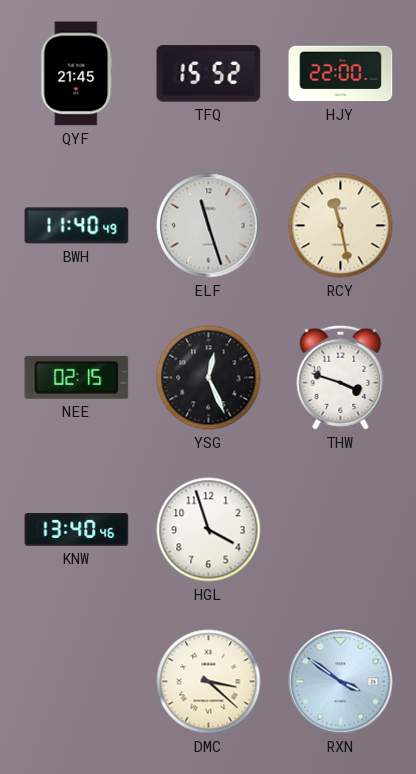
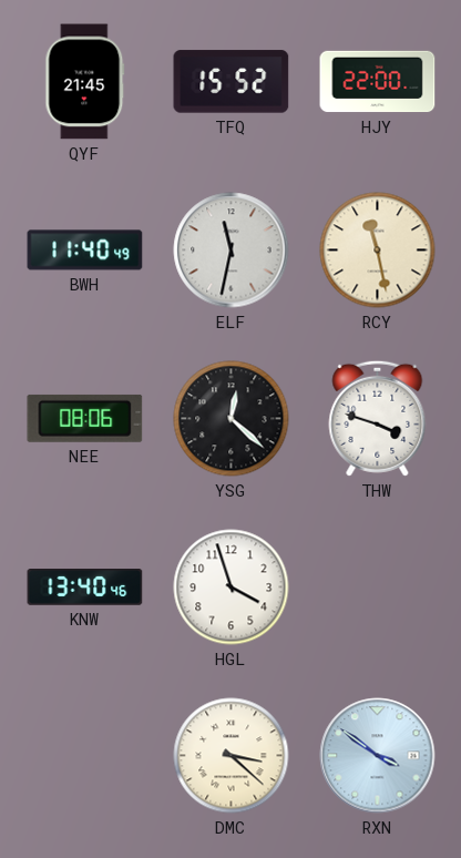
ELF: 11:27 -> 11:32
NEE: 02:15 -> 08:06
YSG: 12:26 -> 12:22
